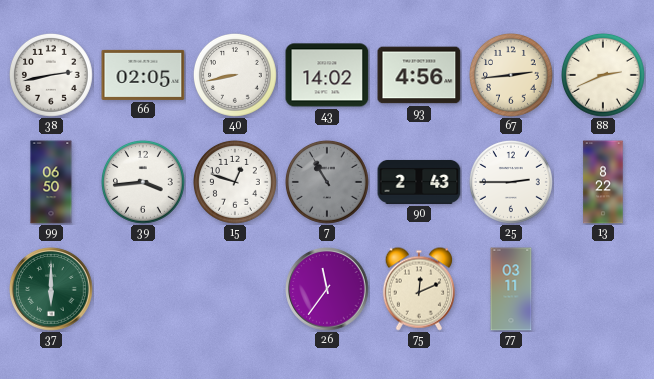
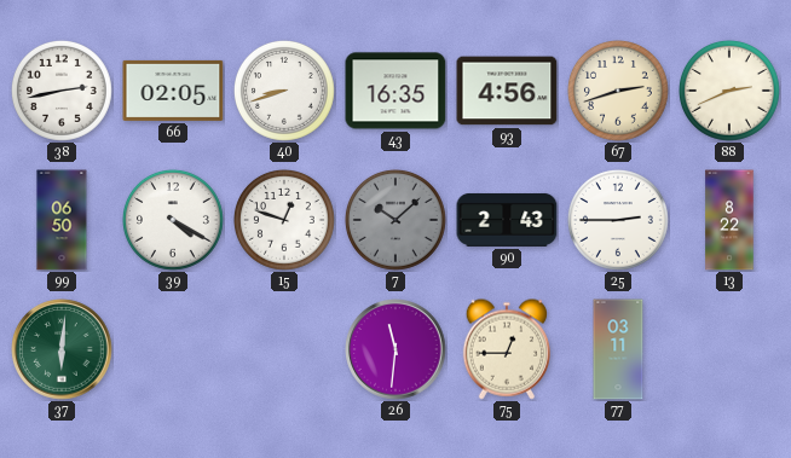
40: 8:43 -> 8:42
43: 14:02 -> 16:35
67: 2:44 -> 2:42
39: 3:44 -> 4:20
7: 10:55 -> 10:08
37: 6:00 -> 6:01
26: 11:36 -> 11:31
75: 12:11 -> 12:45
